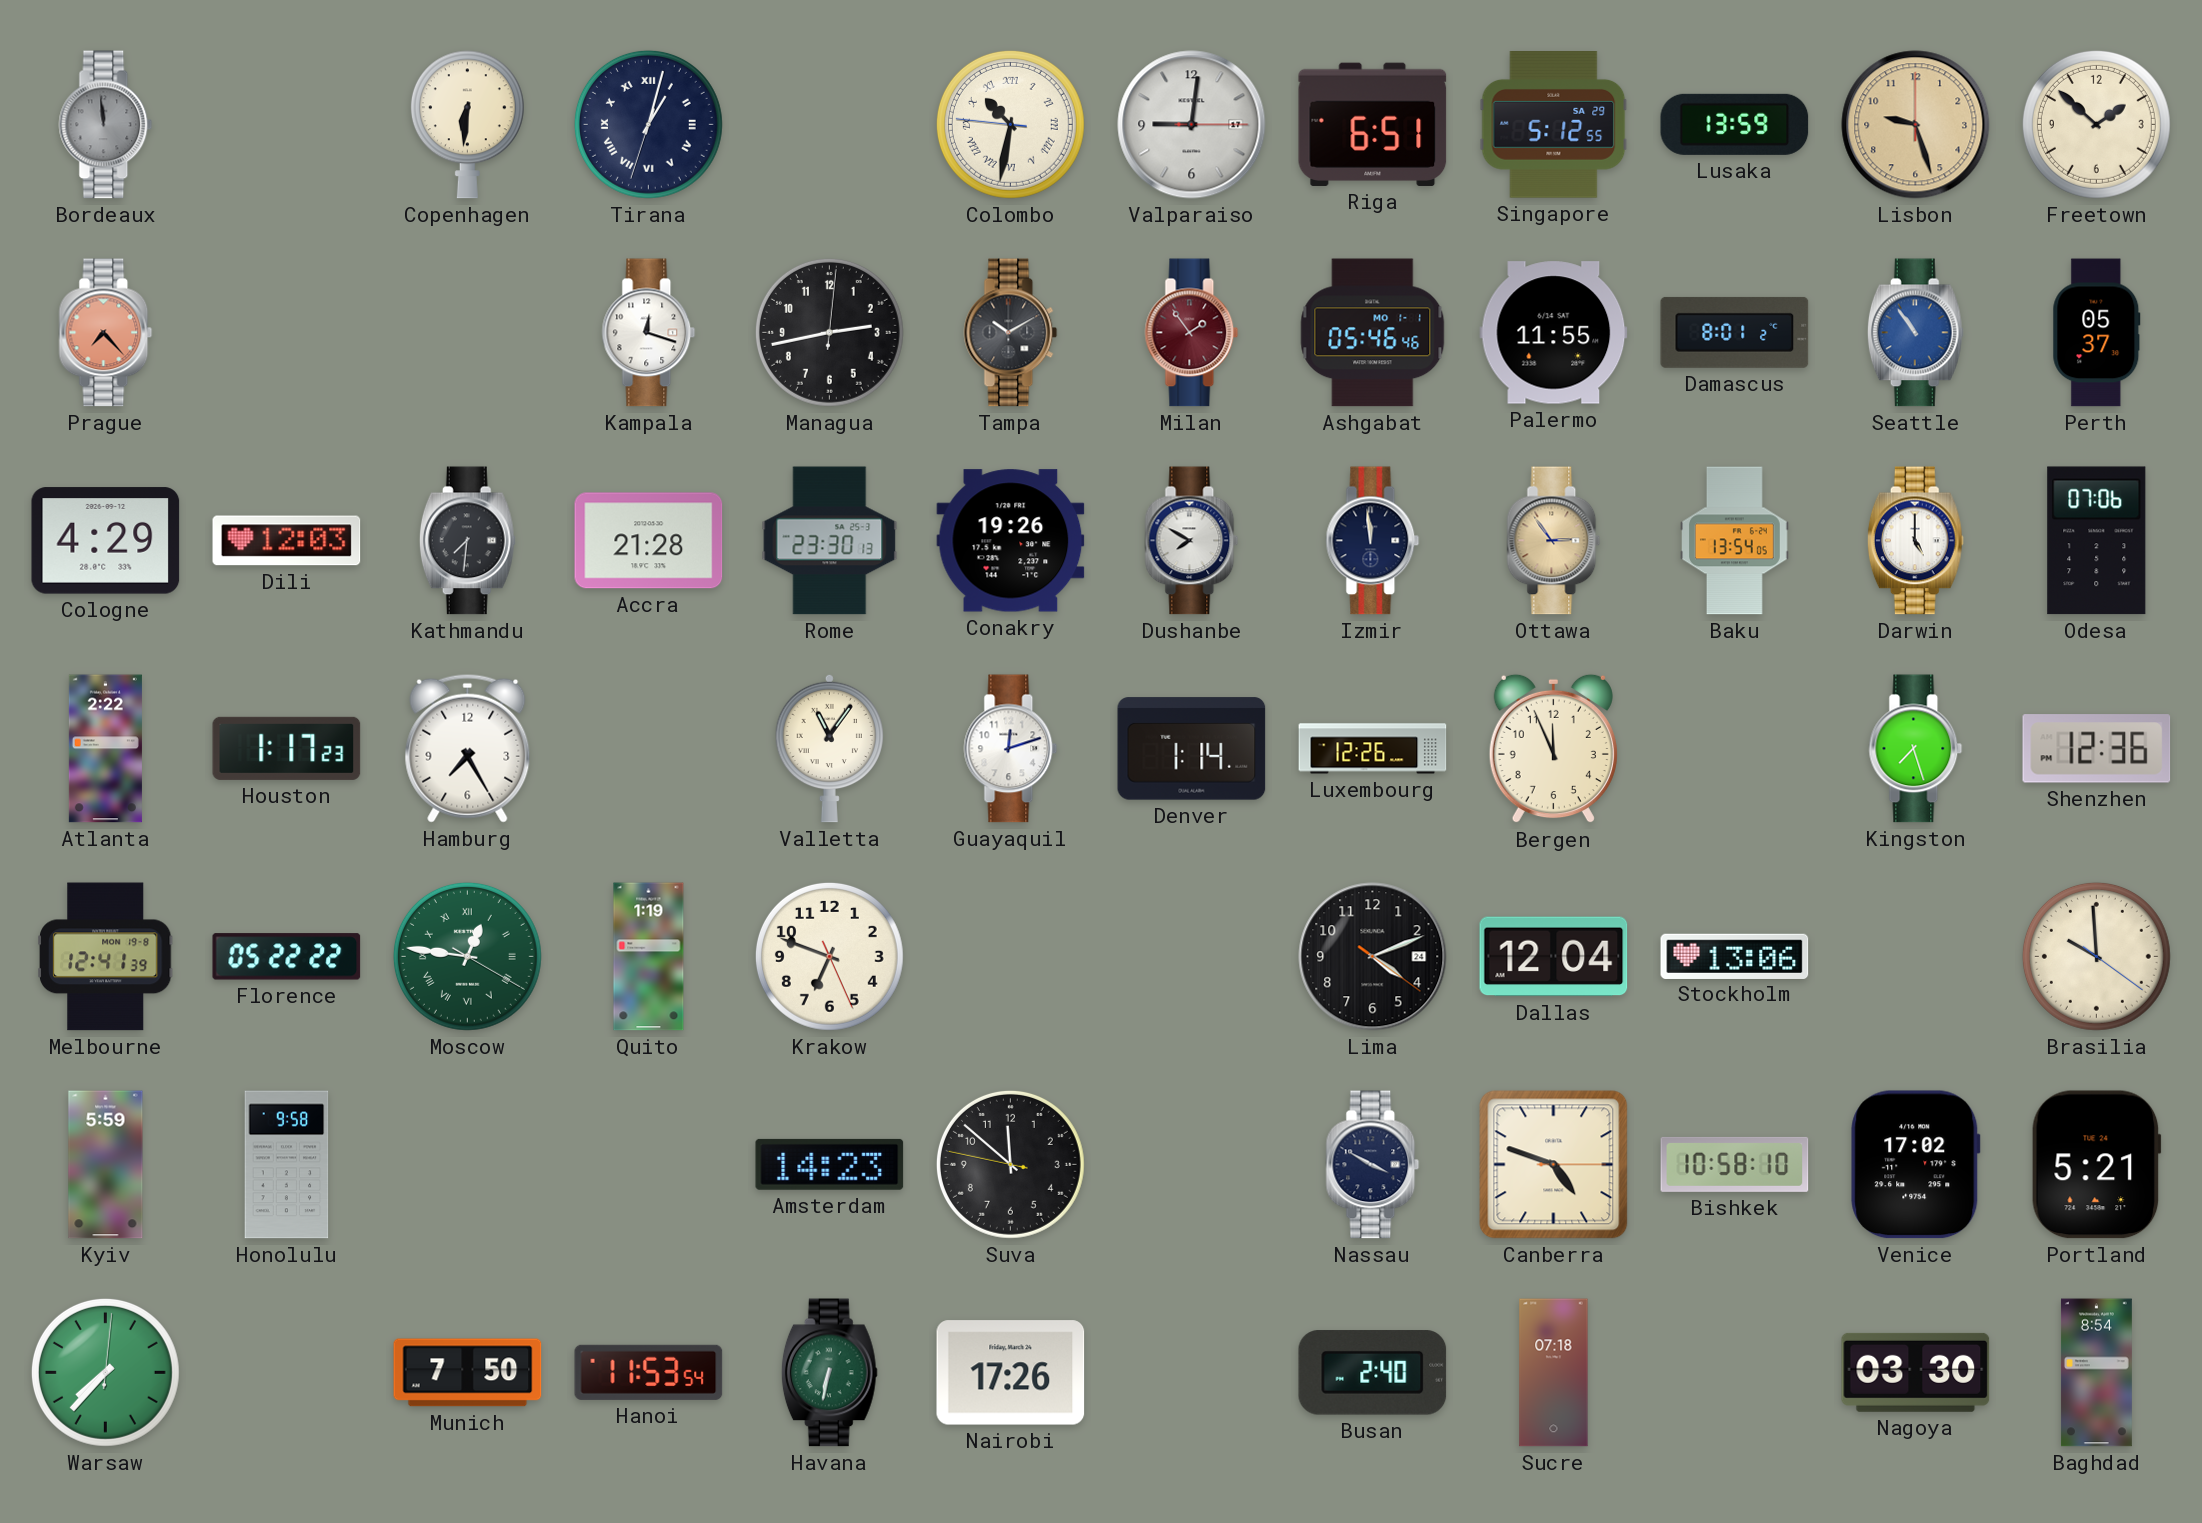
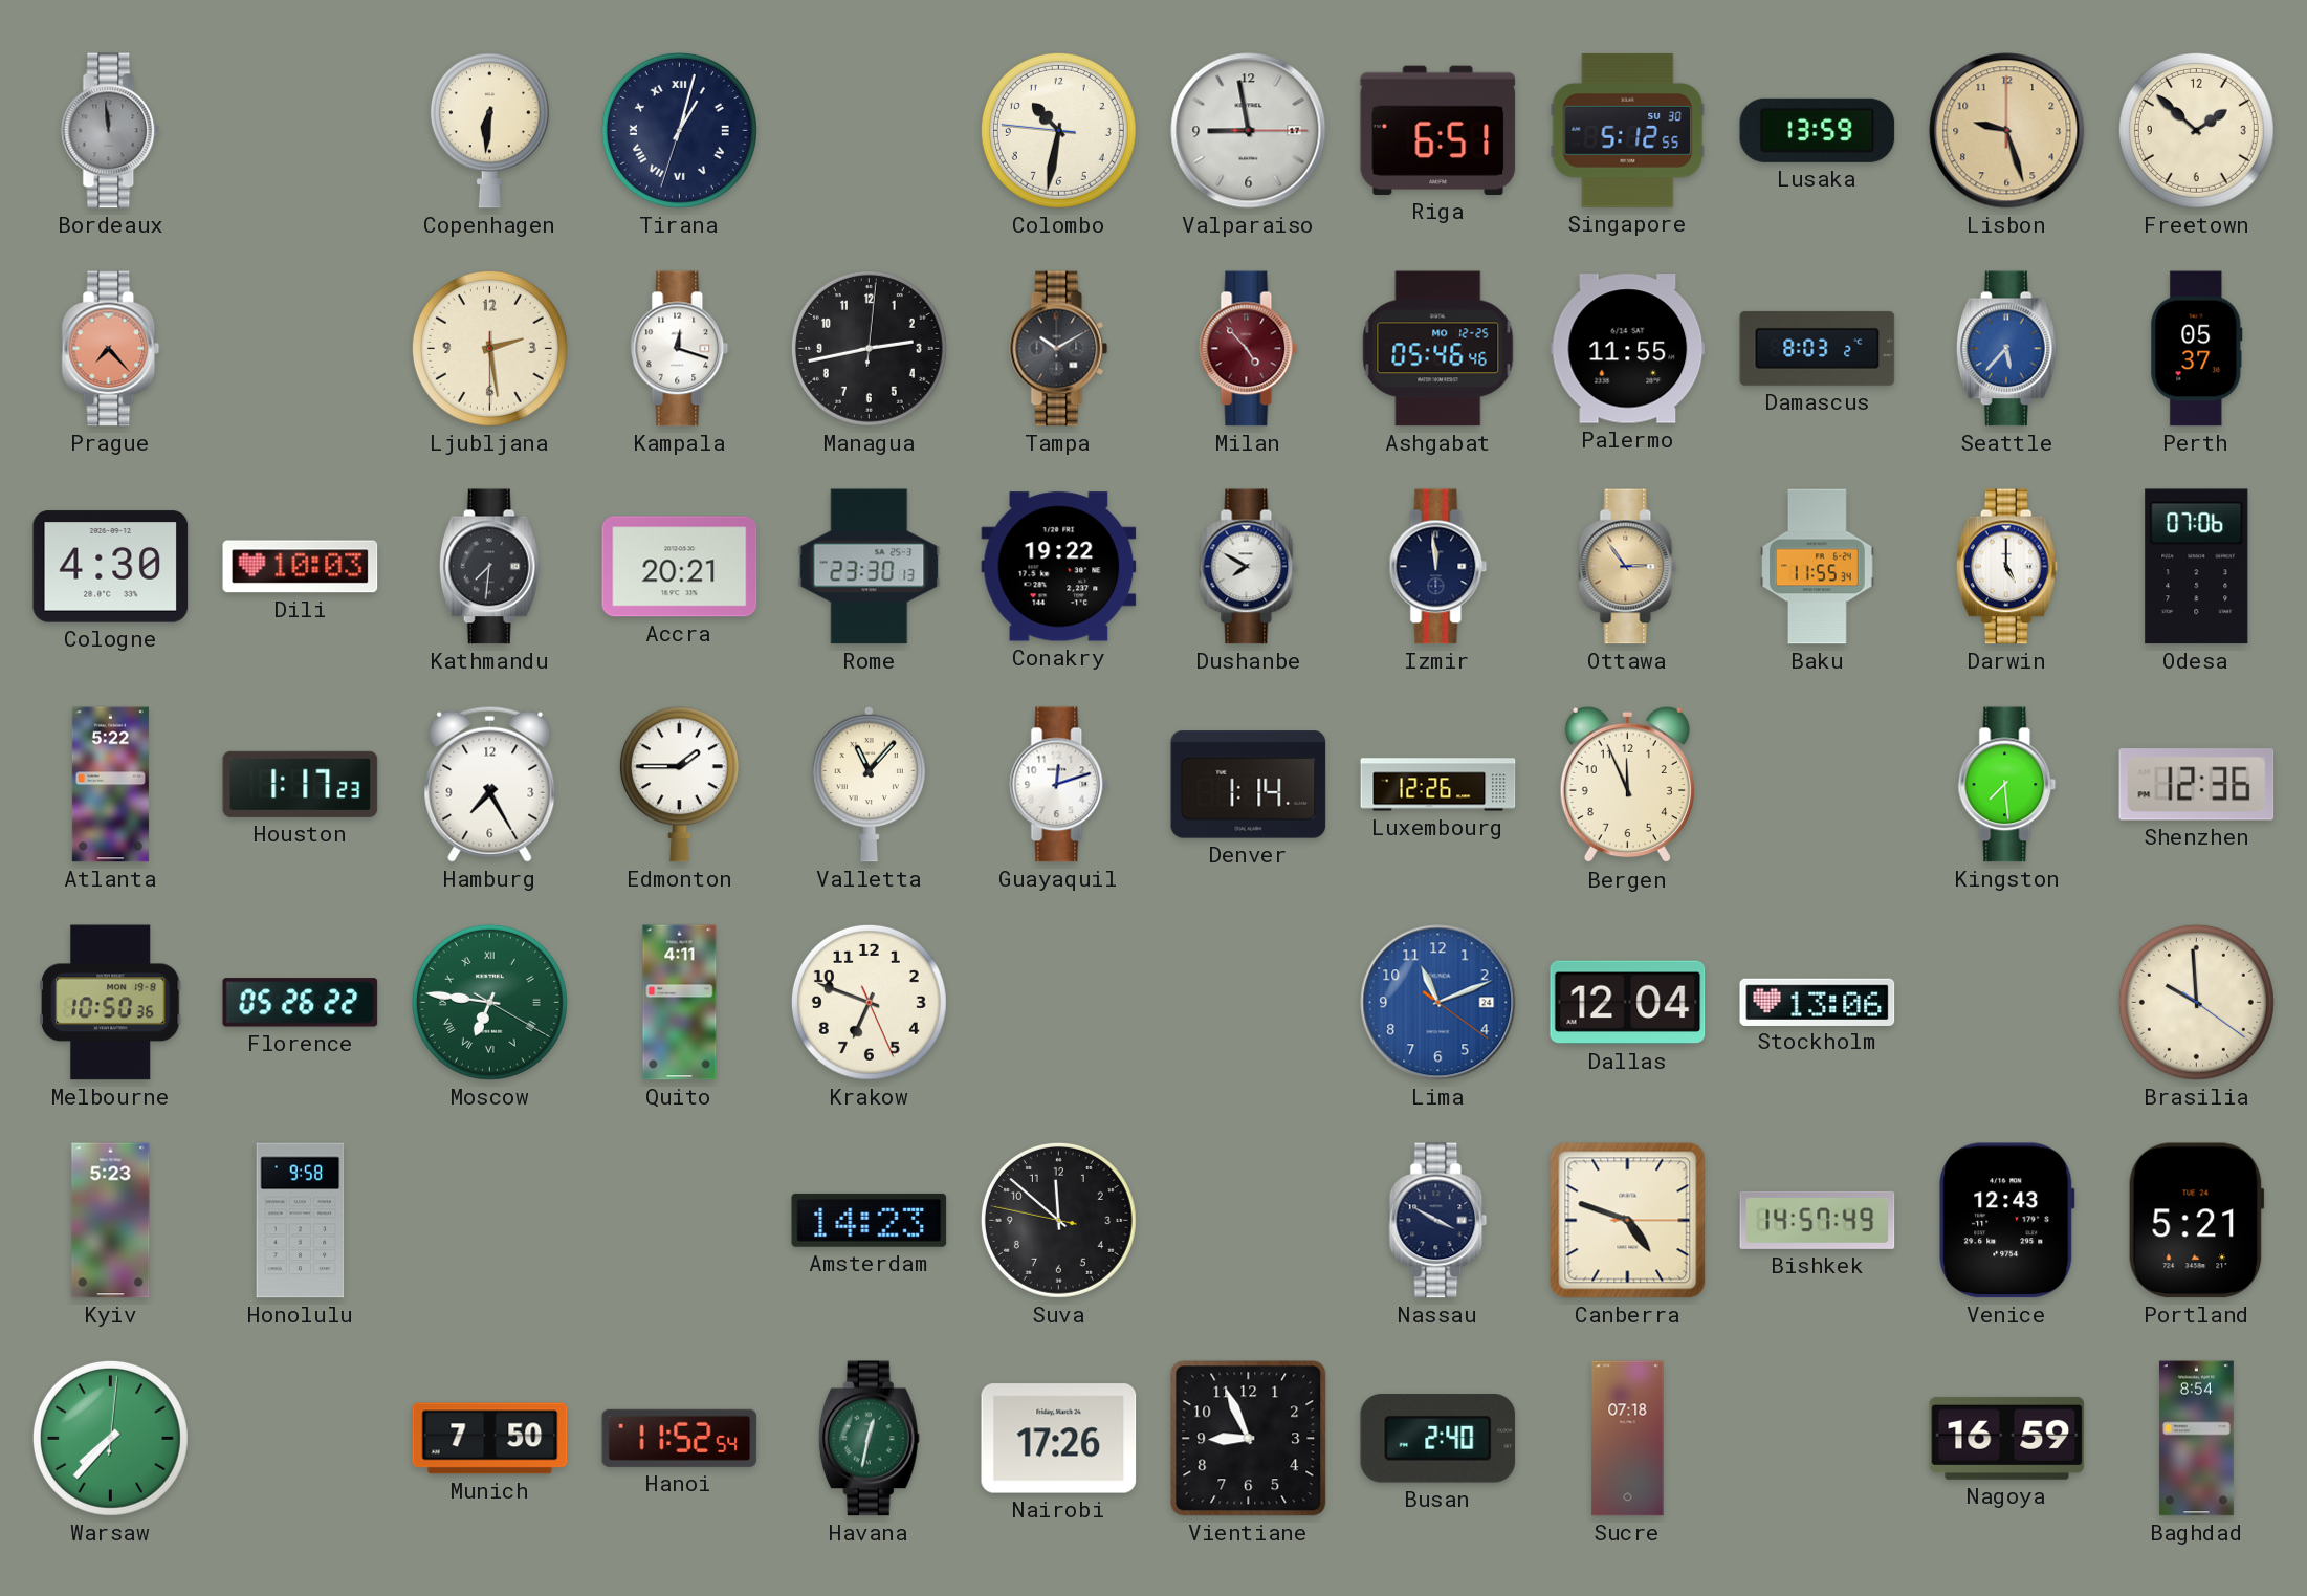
Colombo numerals: Roman -> Arabic
Valparaiso: 9:01 -> 8:58
Singapore date: SA 29 -> SU 30
Ljubljana: none -> 2:28
Milan: 1:54 -> 4:53
Ashgabat date: MO 1-1 -> MO 12-25
Damascus: 8:01 -> 8:03
Seattle: 10:54 -> 5:37
Cologne: 4:29 -> 4:30
Dili: 12:03 -> 10:03
Accra: 21:28 -> 20:21
Conakry: 19:26 -> 19:22
Baku: 13:54 -> 11:55
Atlanta: 2:22 -> 5:22
Edmonton: none -> 1:45
Valletta: 11:06 -> 11:07
Kingston: 7:27 -> 7:29
Melbourne: 12:41 -> 10:50
Florence: 05:22 -> 05:26
Moscow: 12:46 -> 6:46
Quito: 1:19 -> 4:11
Lima: 4:11 -> 11:11
Lima dial: black -> blue
Kyiv: 5:59 -> 5:23
Bishkek: 10:58 -> 14:57
Venice: 17:02 -> 12:43
Hanoi: 11:53 -> 11:52
Havana: 6:32 -> 12:32
Vientiane: none -> 8:56
Nagoya: 03:30 -> 16:59
